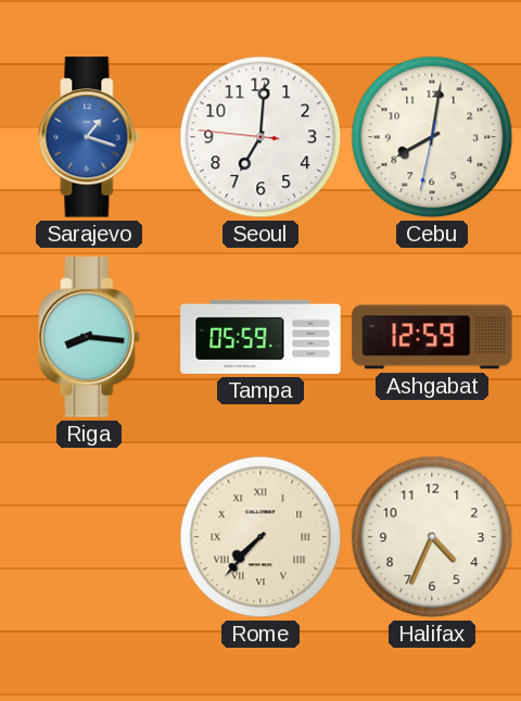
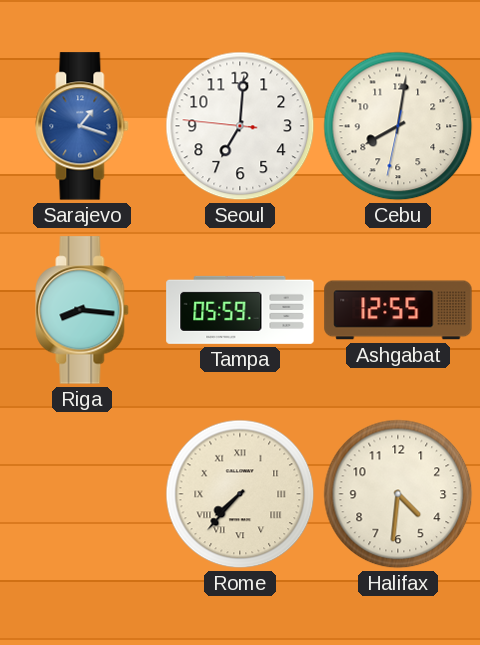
Ashgabat: 12:59 -> 12:55
Halifax: 4:34 -> 4:31
